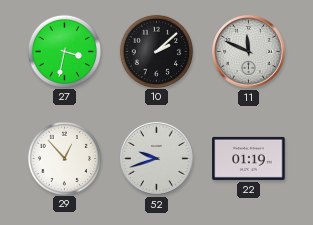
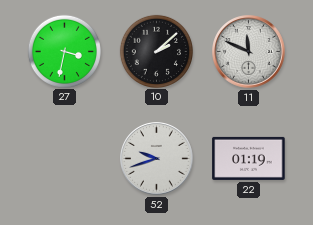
29: 12:53 -> none
